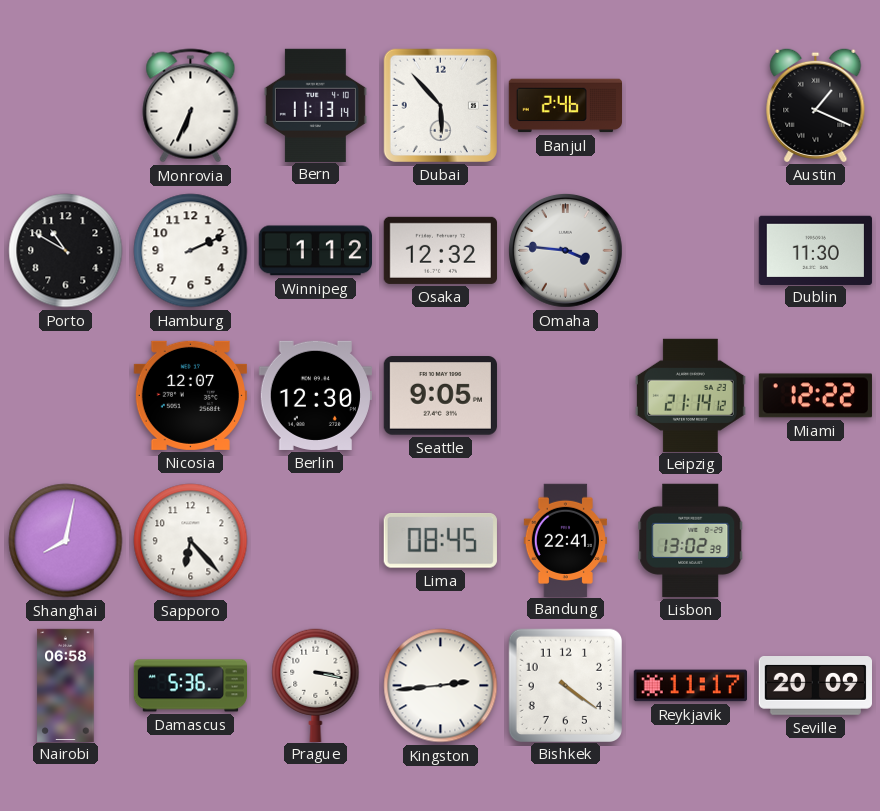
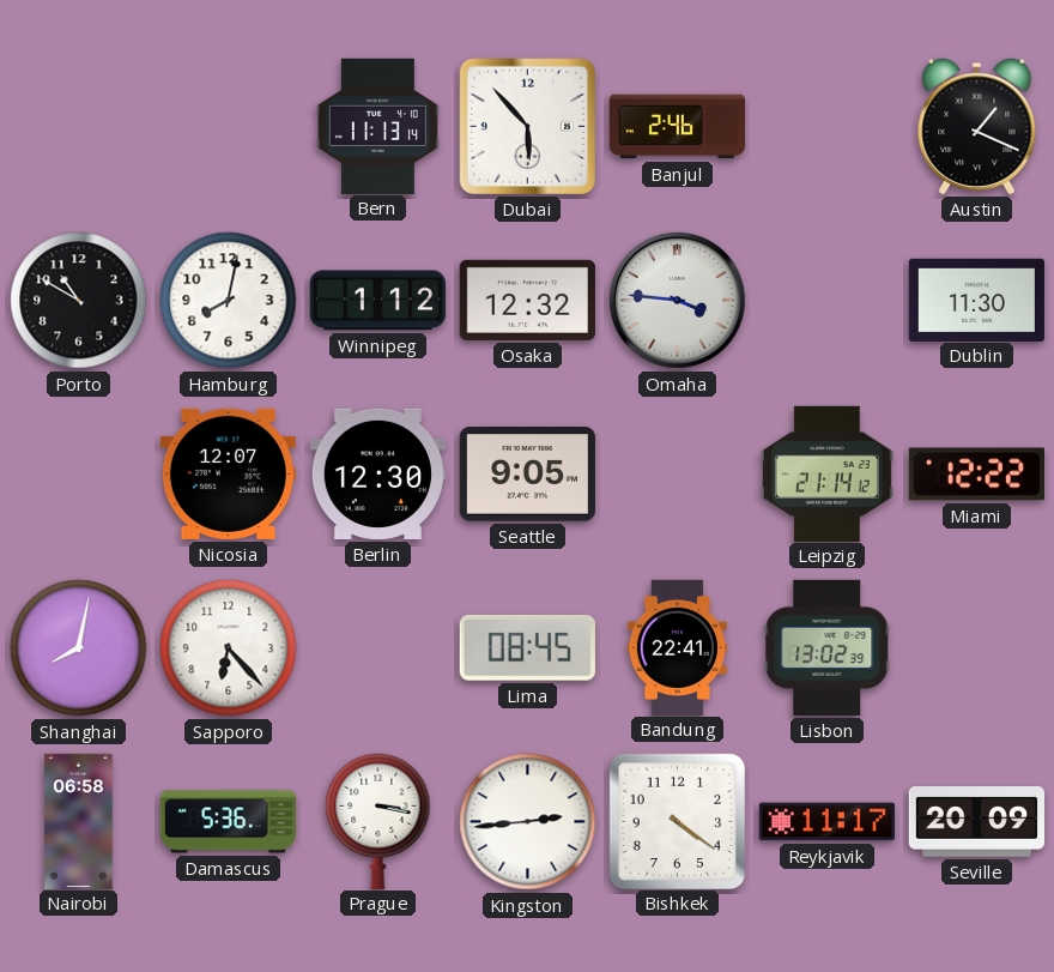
Monrovia: 6:34 -> none
Hamburg: 2:11 -> 8:02
